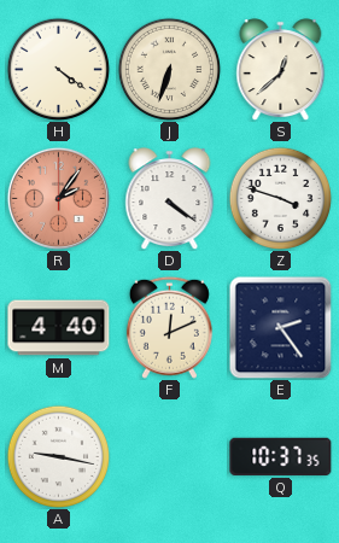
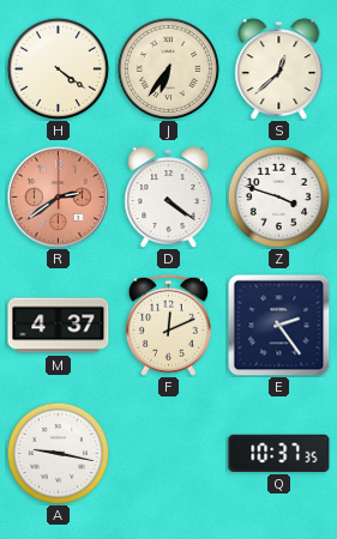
J: 6:33 -> 6:36
R: 2:06 -> 2:39
M: 4:40 -> 4:37
